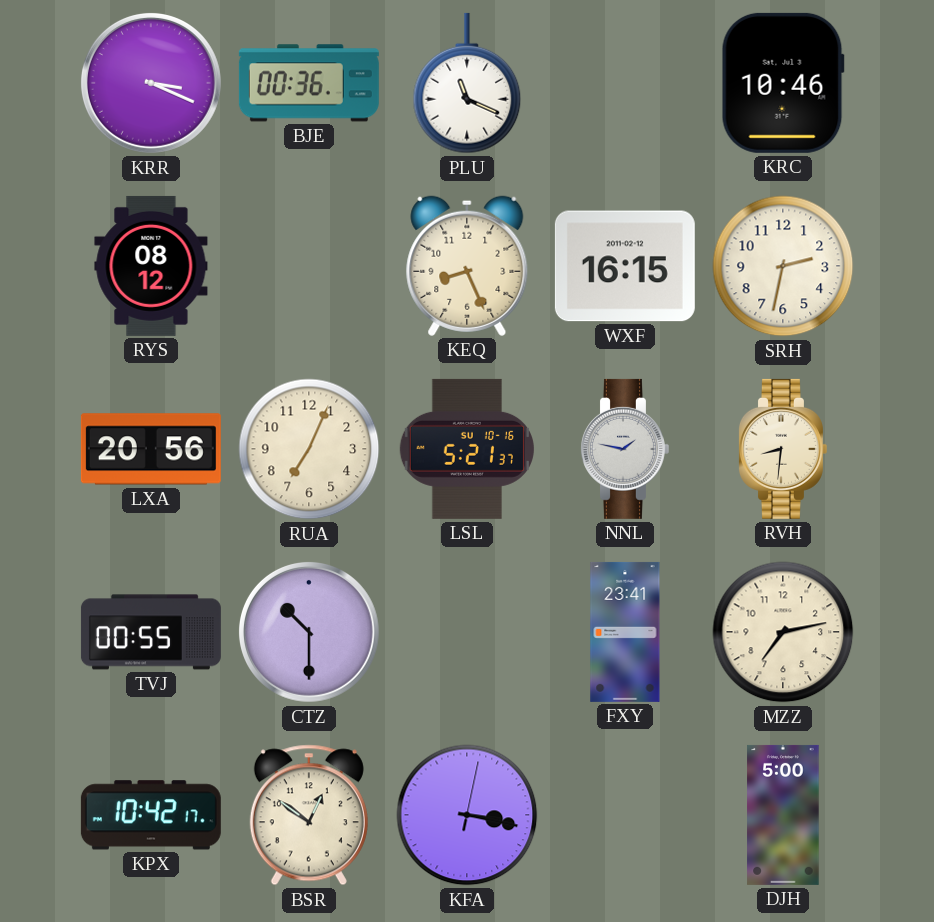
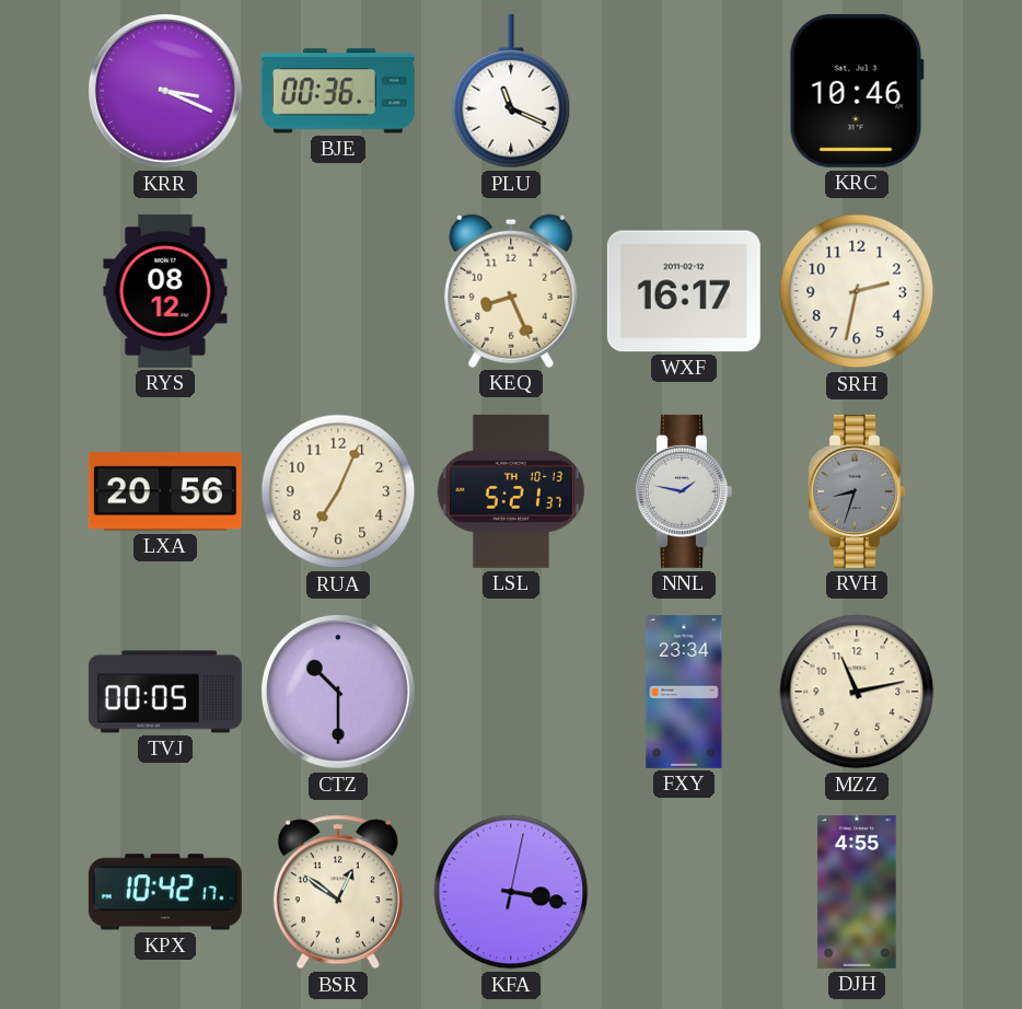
WXF: 16:15 -> 16:17
LSL date: SU 10-16 -> TH 10-13
RVH: 8:31 -> 8:33
RVH dial: cream -> grey
TVJ: 00:55 -> 00:05
FXY: 23:41 -> 23:34
MZZ: 7:13 -> 11:13
DJH: 5:00 -> 4:55
